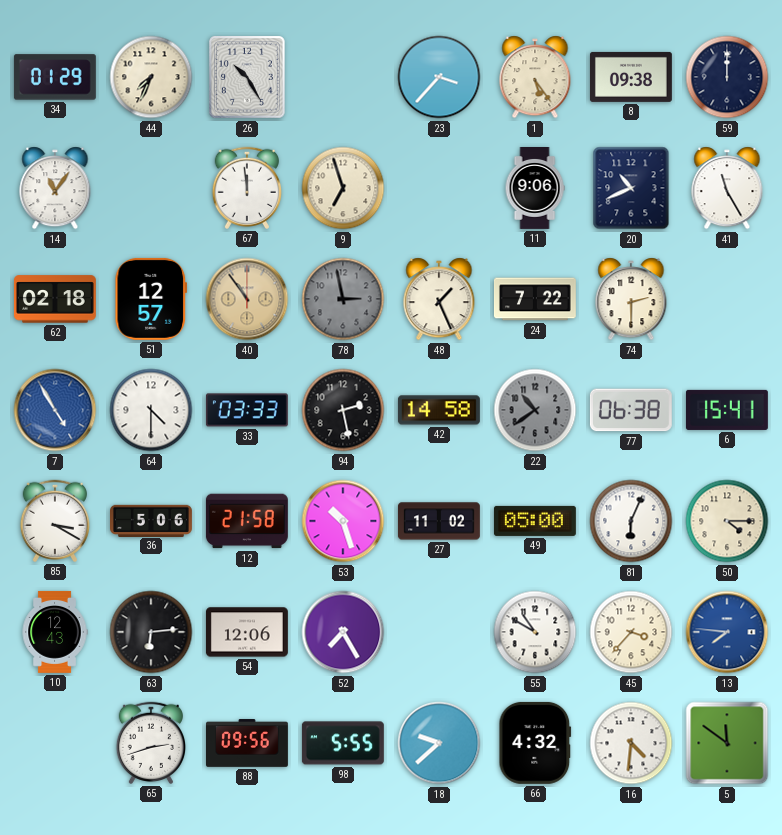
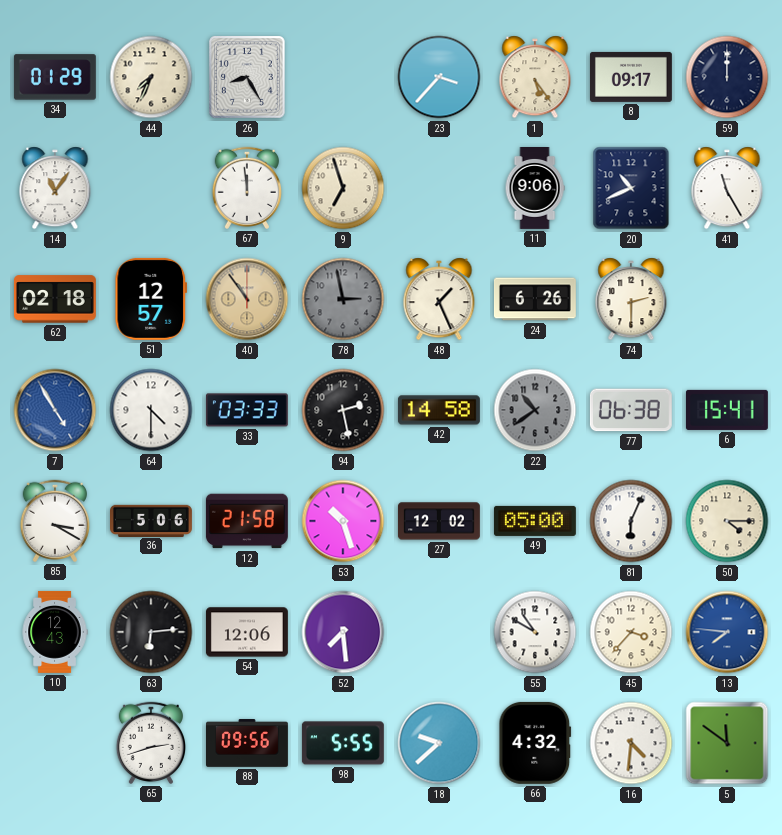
26: 10:25 -> 8:25
8: 09:38 -> 09:17
24: 7:22 -> 6:26
27: 11:02 -> 12:02
52: 7:25 -> 7:29
